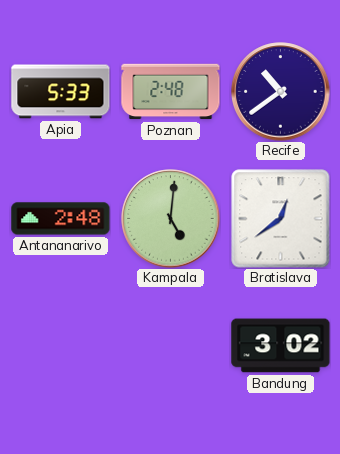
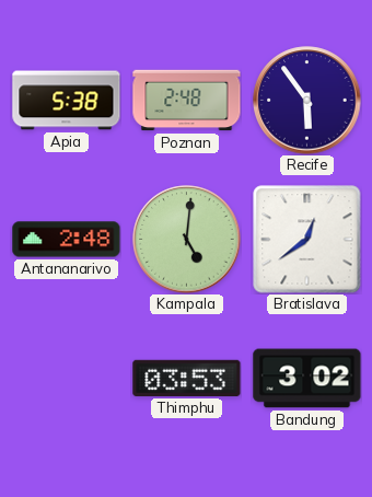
Apia: 5:33 -> 5:38
Recife: 10:39 -> 5:54
Thimphu: none -> 03:53
